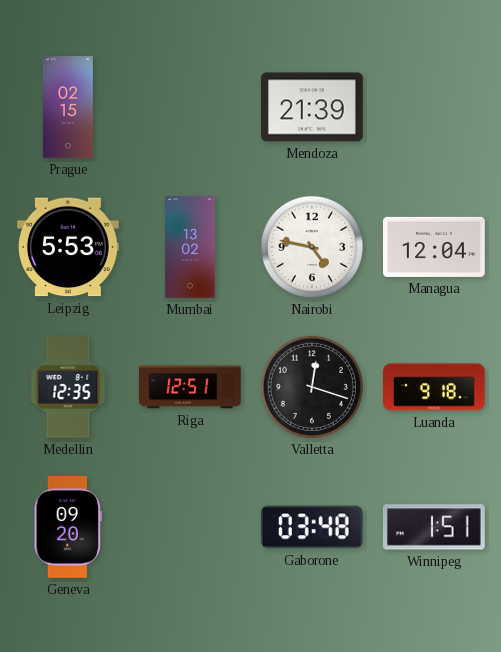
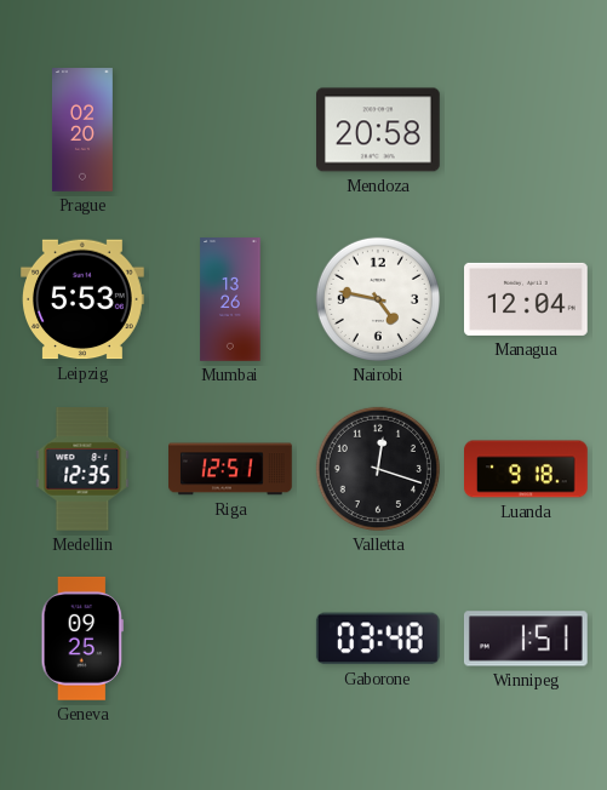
Prague: 02:15 -> 02:20
Mendoza: 21:39 -> 20:58
Mumbai: 13:02 -> 13:26
Geneva: 09:20 -> 09:25
